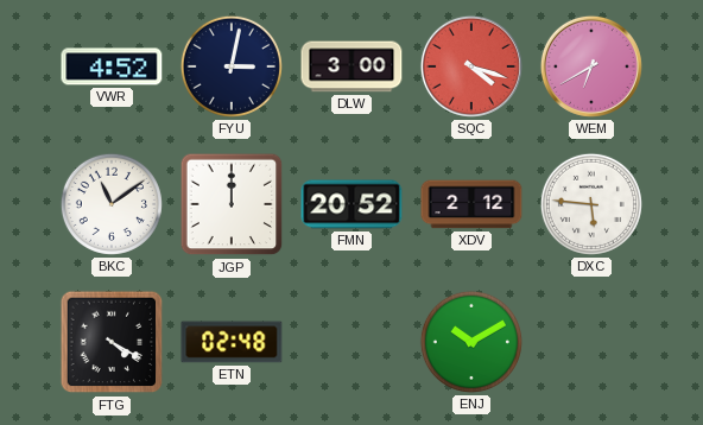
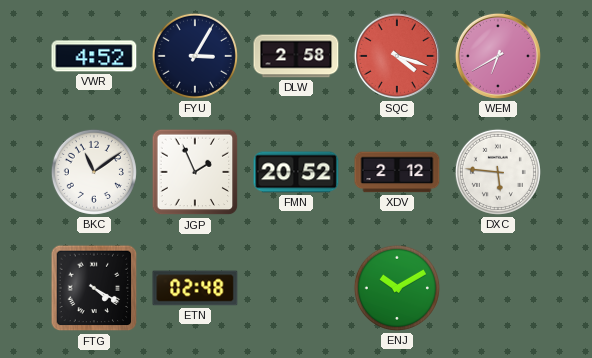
FYU: 3:02 -> 3:05
DLW: 3:00 -> 2:58
JGP: 12:00 -> 1:56
